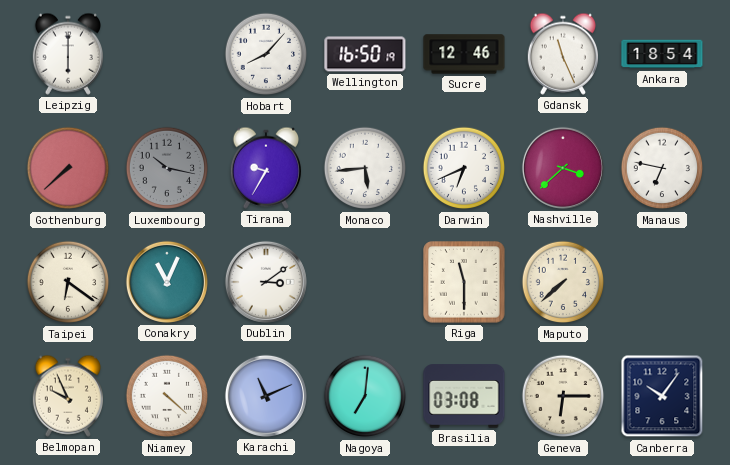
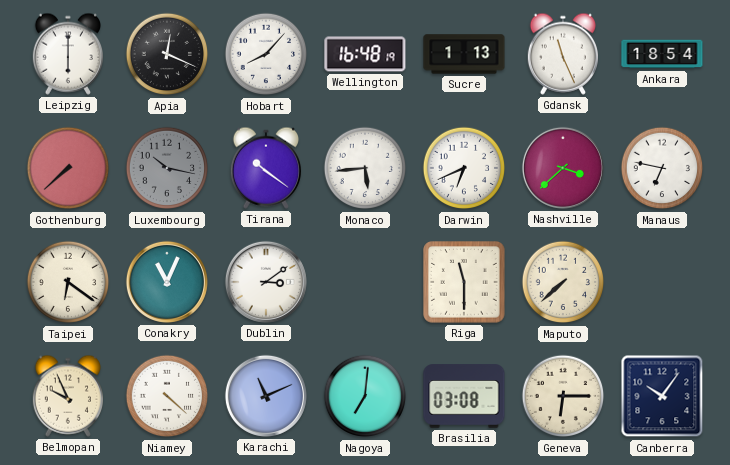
Apia: none -> 12:19
Wellington: 16:50 -> 16:48
Sucre: 12:46 -> 1:13
Tirana: 9:35 -> 10:21
